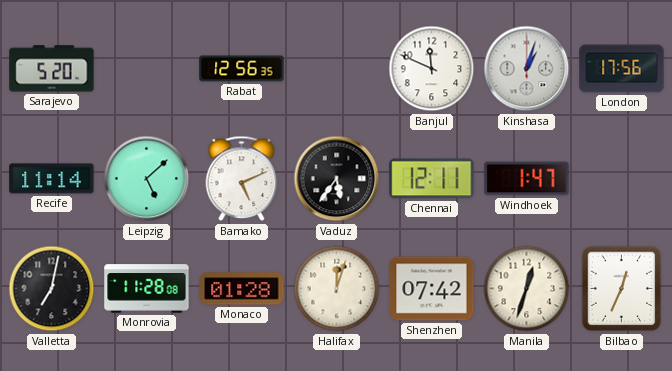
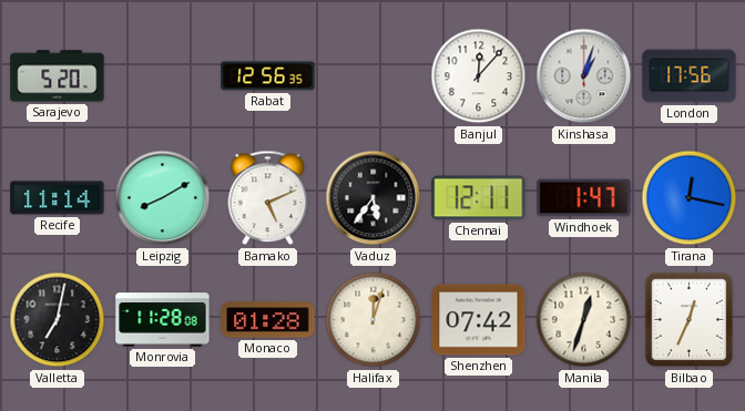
Banjul: 11:49 -> 12:07
Leipzig: 5:08 -> 8:10
Tirana: none -> 12:17
